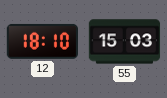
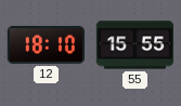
55: 15:03 -> 15:55
